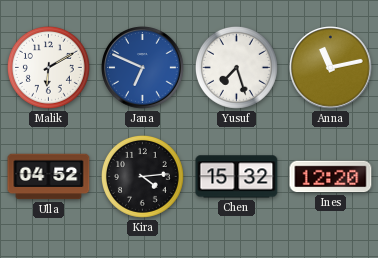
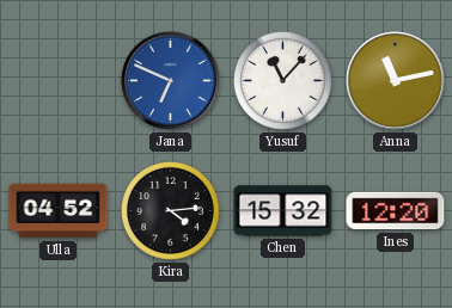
Malik: 6:10 -> none
Yusuf: 7:27 -> 11:07
